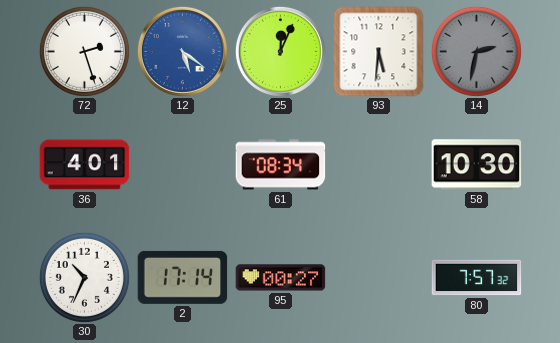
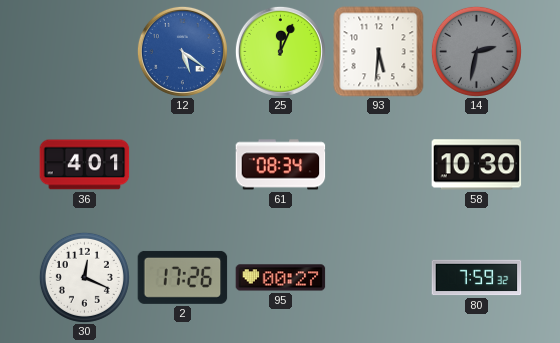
72: 2:27 -> none
30: 10:34 -> 12:19
2: 17:14 -> 17:26
80: 7:57 -> 7:59
